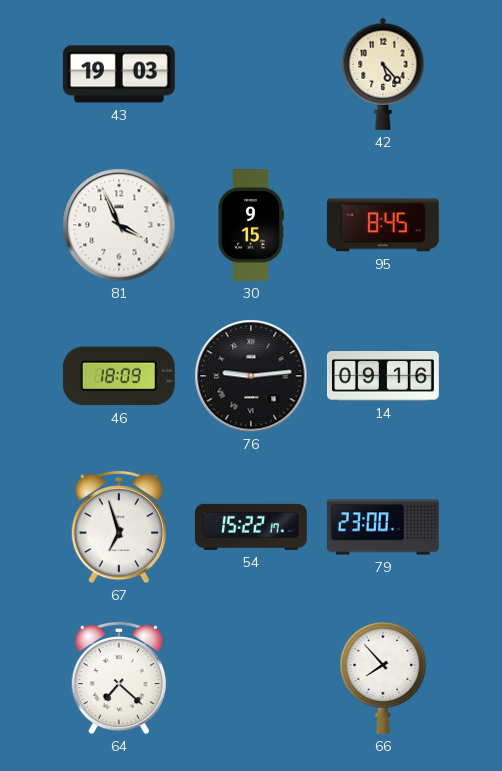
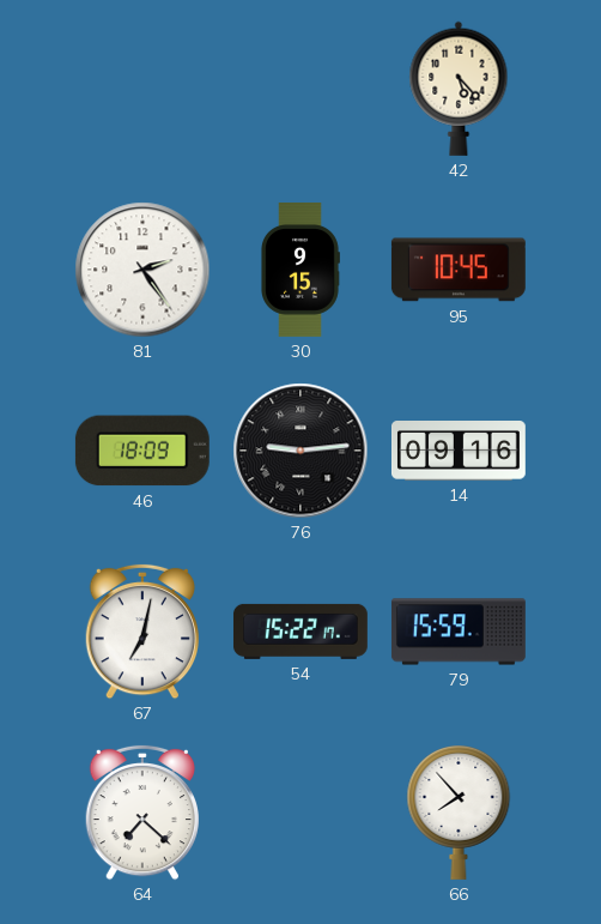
43: 19:03 -> none
81: 3:56 -> 2:24
95: 8:45 -> 10:45
67: 6:57 -> 7:02
79: 23:00 -> 15:59
